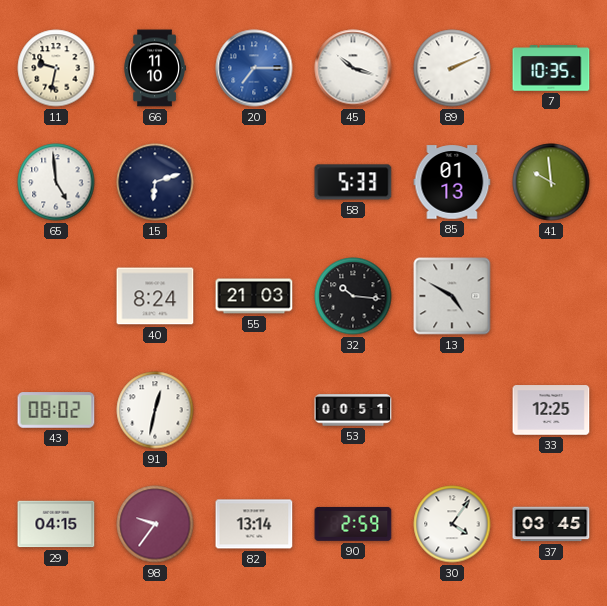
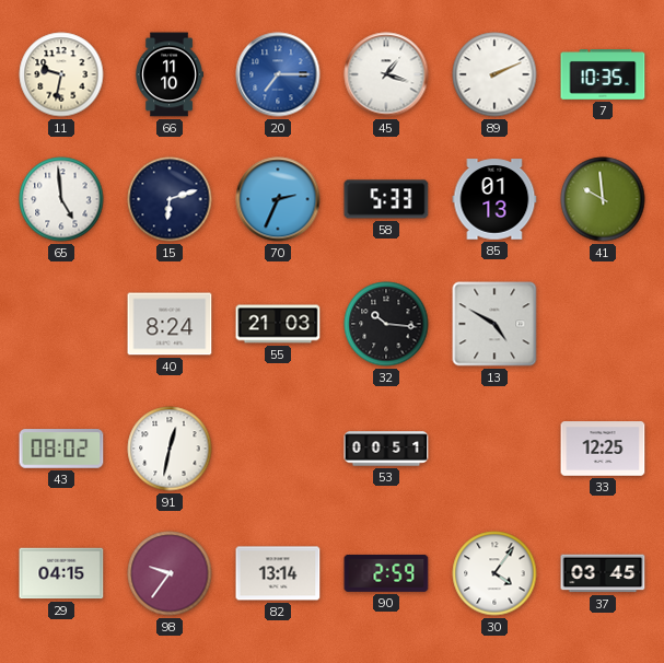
45: 10:18 -> 1:18
70: none -> 2:34
